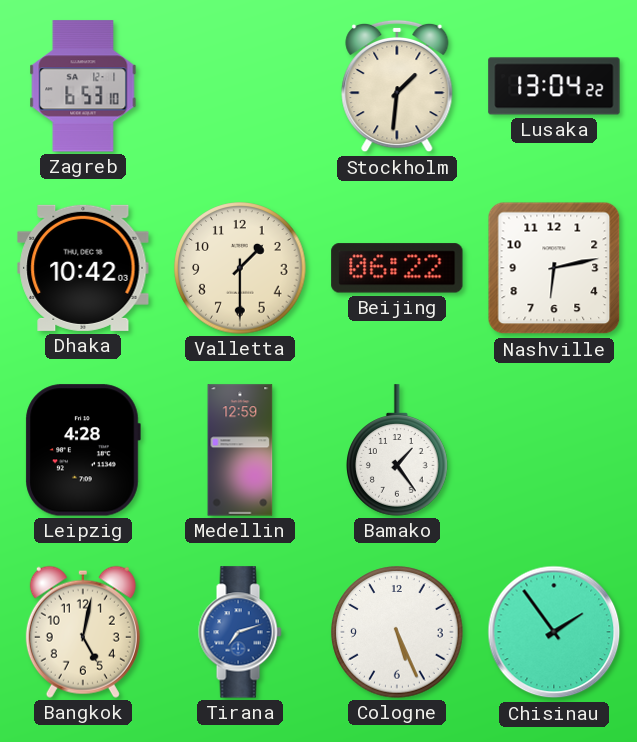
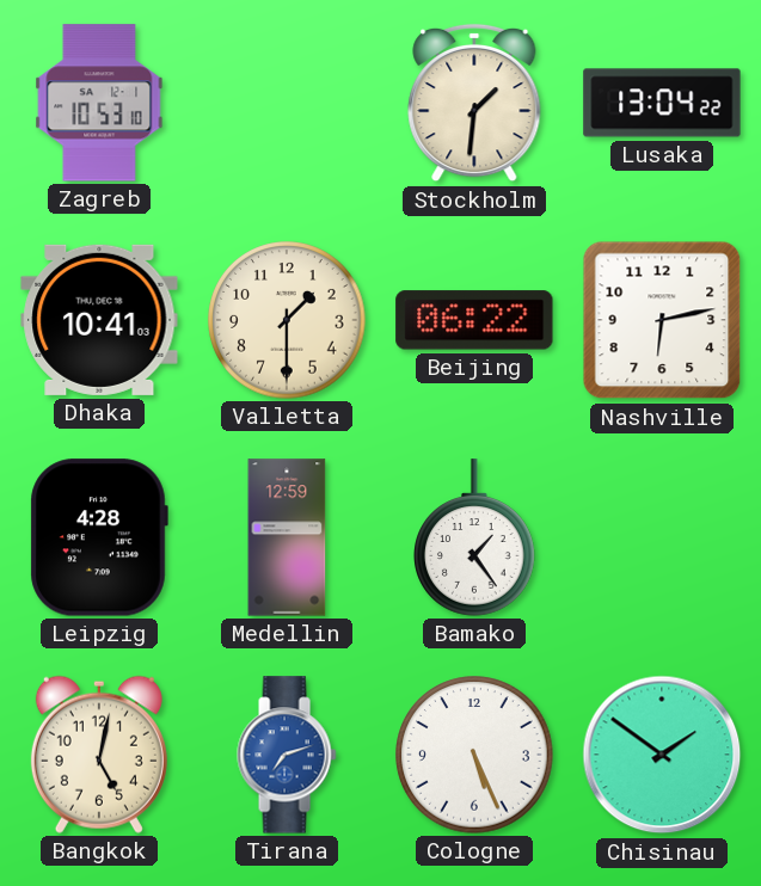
Zagreb: 6:53 -> 10:53
Dhaka: 10:42 -> 10:41
Chisinau: 1:54 -> 1:51
